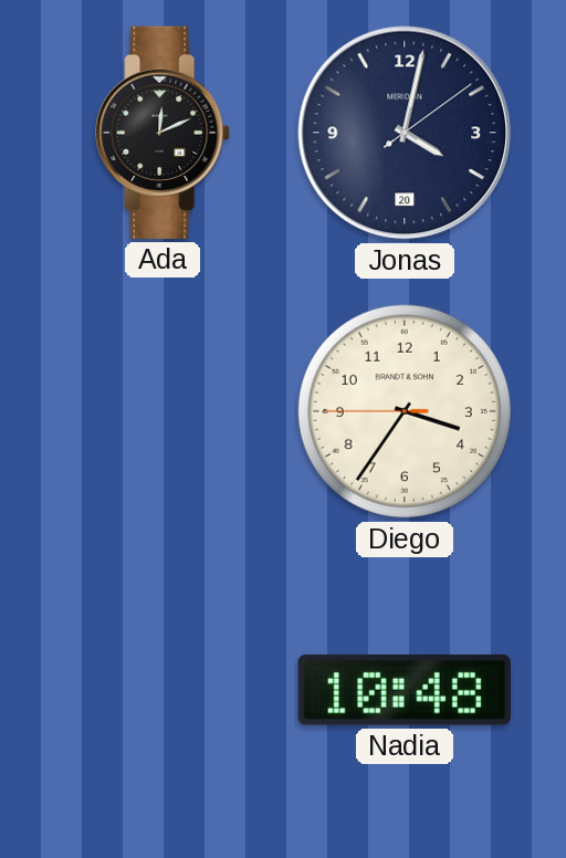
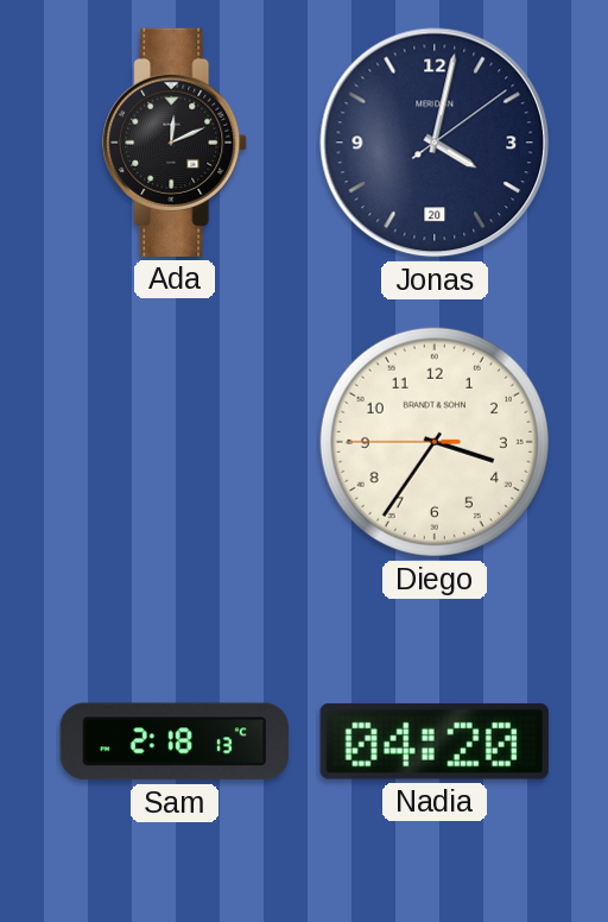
Sam: none -> 2:18
Nadia: 10:48 -> 04:20
